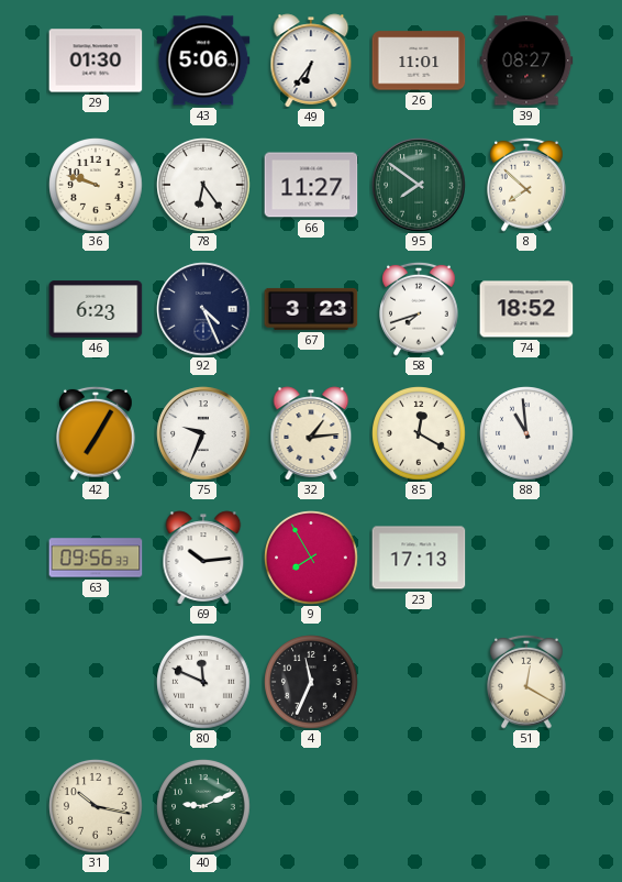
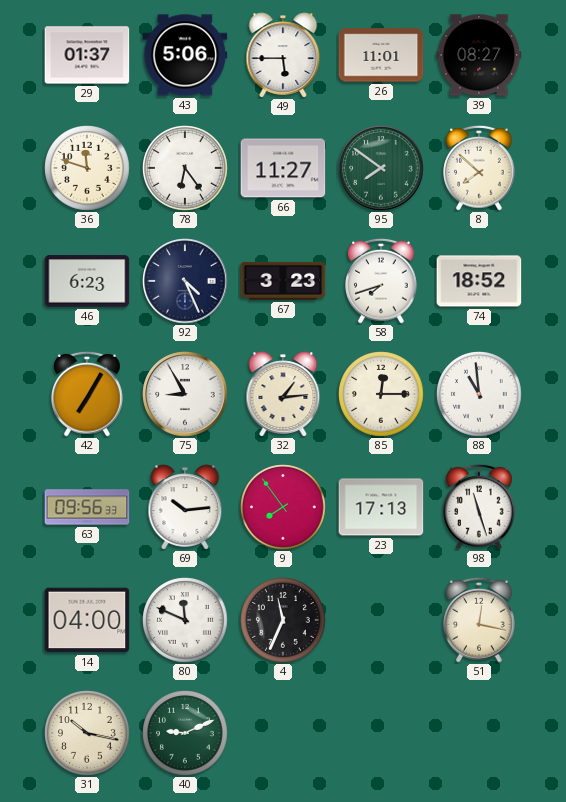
29: 01:30 -> 01:37
49: 6:36 -> 5:45
36: 9:48 -> 11:48
75: 9:34 -> 8:55
85: 12:20 -> 12:15
9: 7:55 -> 7:54
98: none -> 11:27
14: none -> 04:00
51: 12:20 -> 12:17
